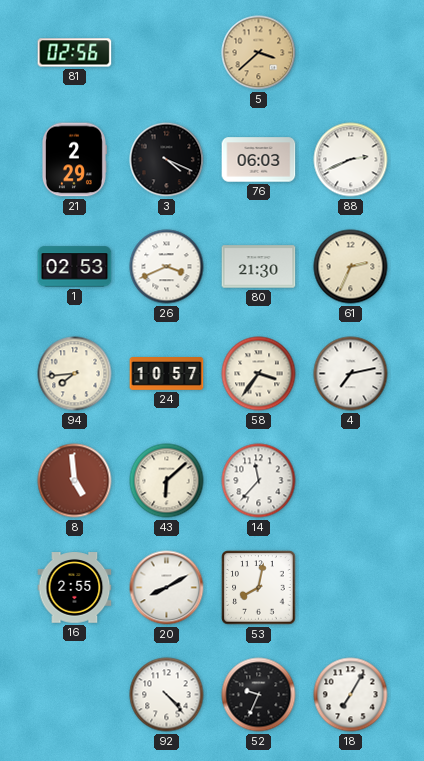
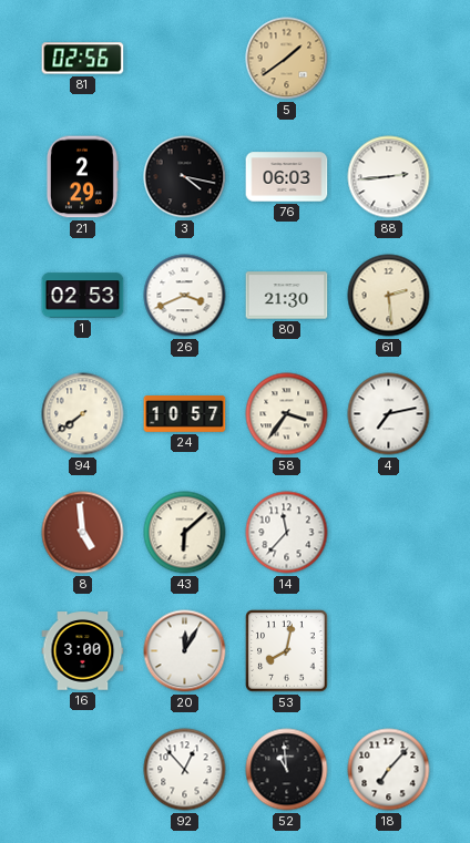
5: 3:38 -> 1:39
3: 4:19 -> 4:17
88: 2:41 -> 2:44
61: 2:34 -> 2:29
94: 7:44 -> 7:39
16: 2:55 -> 3:00
20: 8:10 -> 12:05
92: 4:23 -> 12:53
52: 9:34 -> 10:59
18: 7:05 -> 7:07
